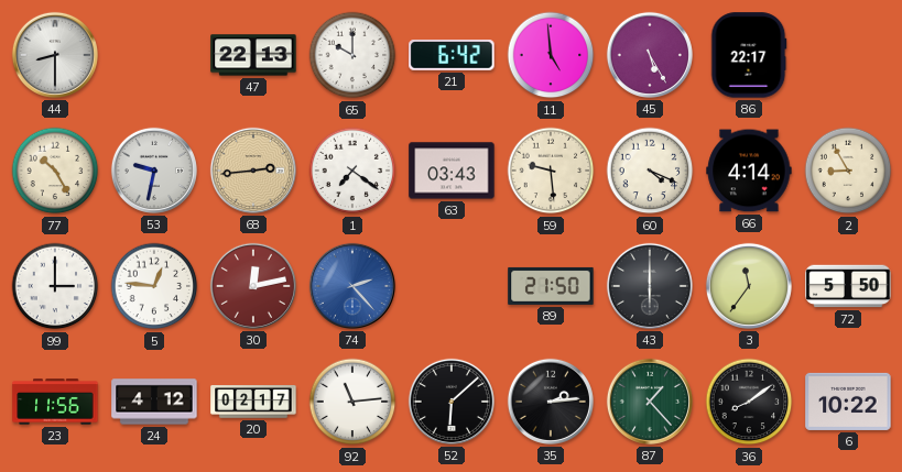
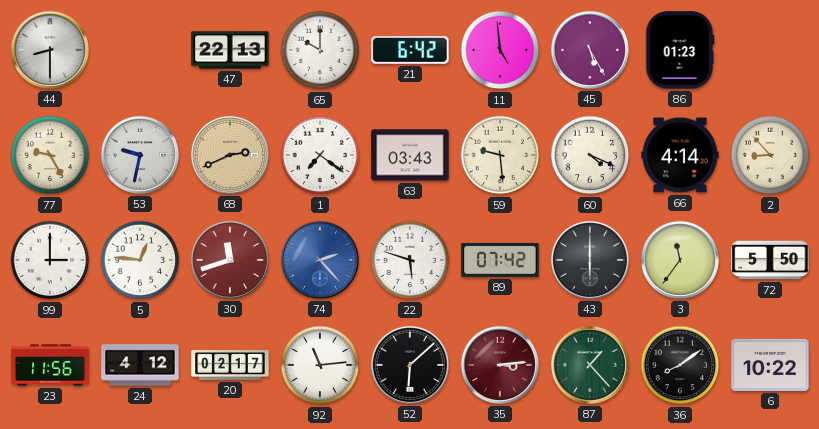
86: 22:17 -> 01:23
77: 10:25 -> 9:25
68: 2:44 -> 2:41
2: 8:55 -> 8:53
30: 12:13 -> 11:42
22: none -> 5:48
89: 21:50 -> 07:42
35: 2:14 -> 3:14
35 dial: black -> burgundy
